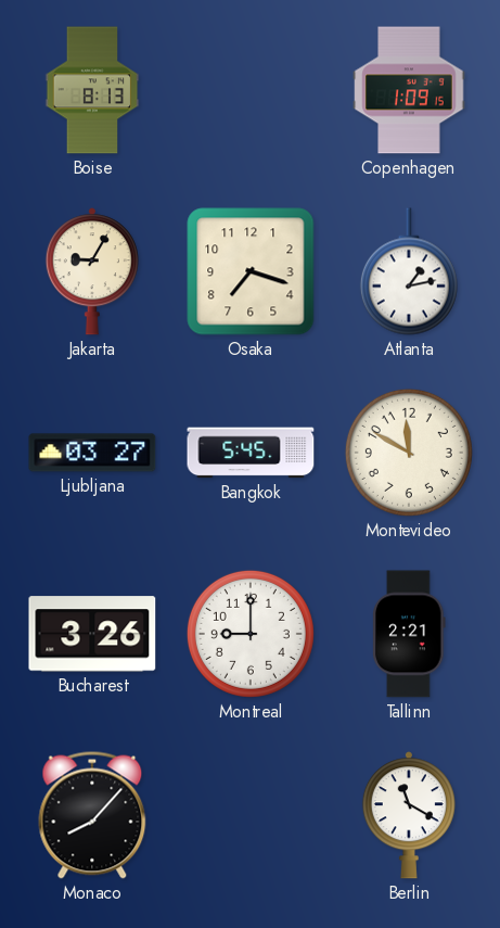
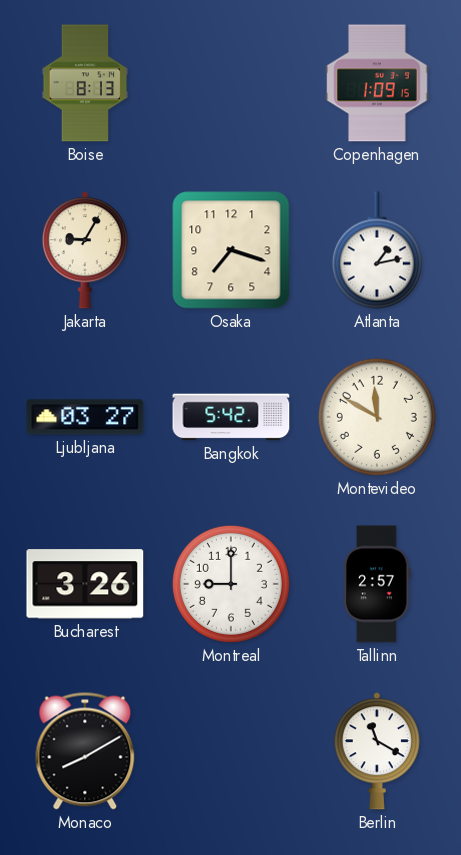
Bangkok: 5:45 -> 5:42
Tallinn: 2:21 -> 2:57
Monaco: 8:07 -> 8:10
